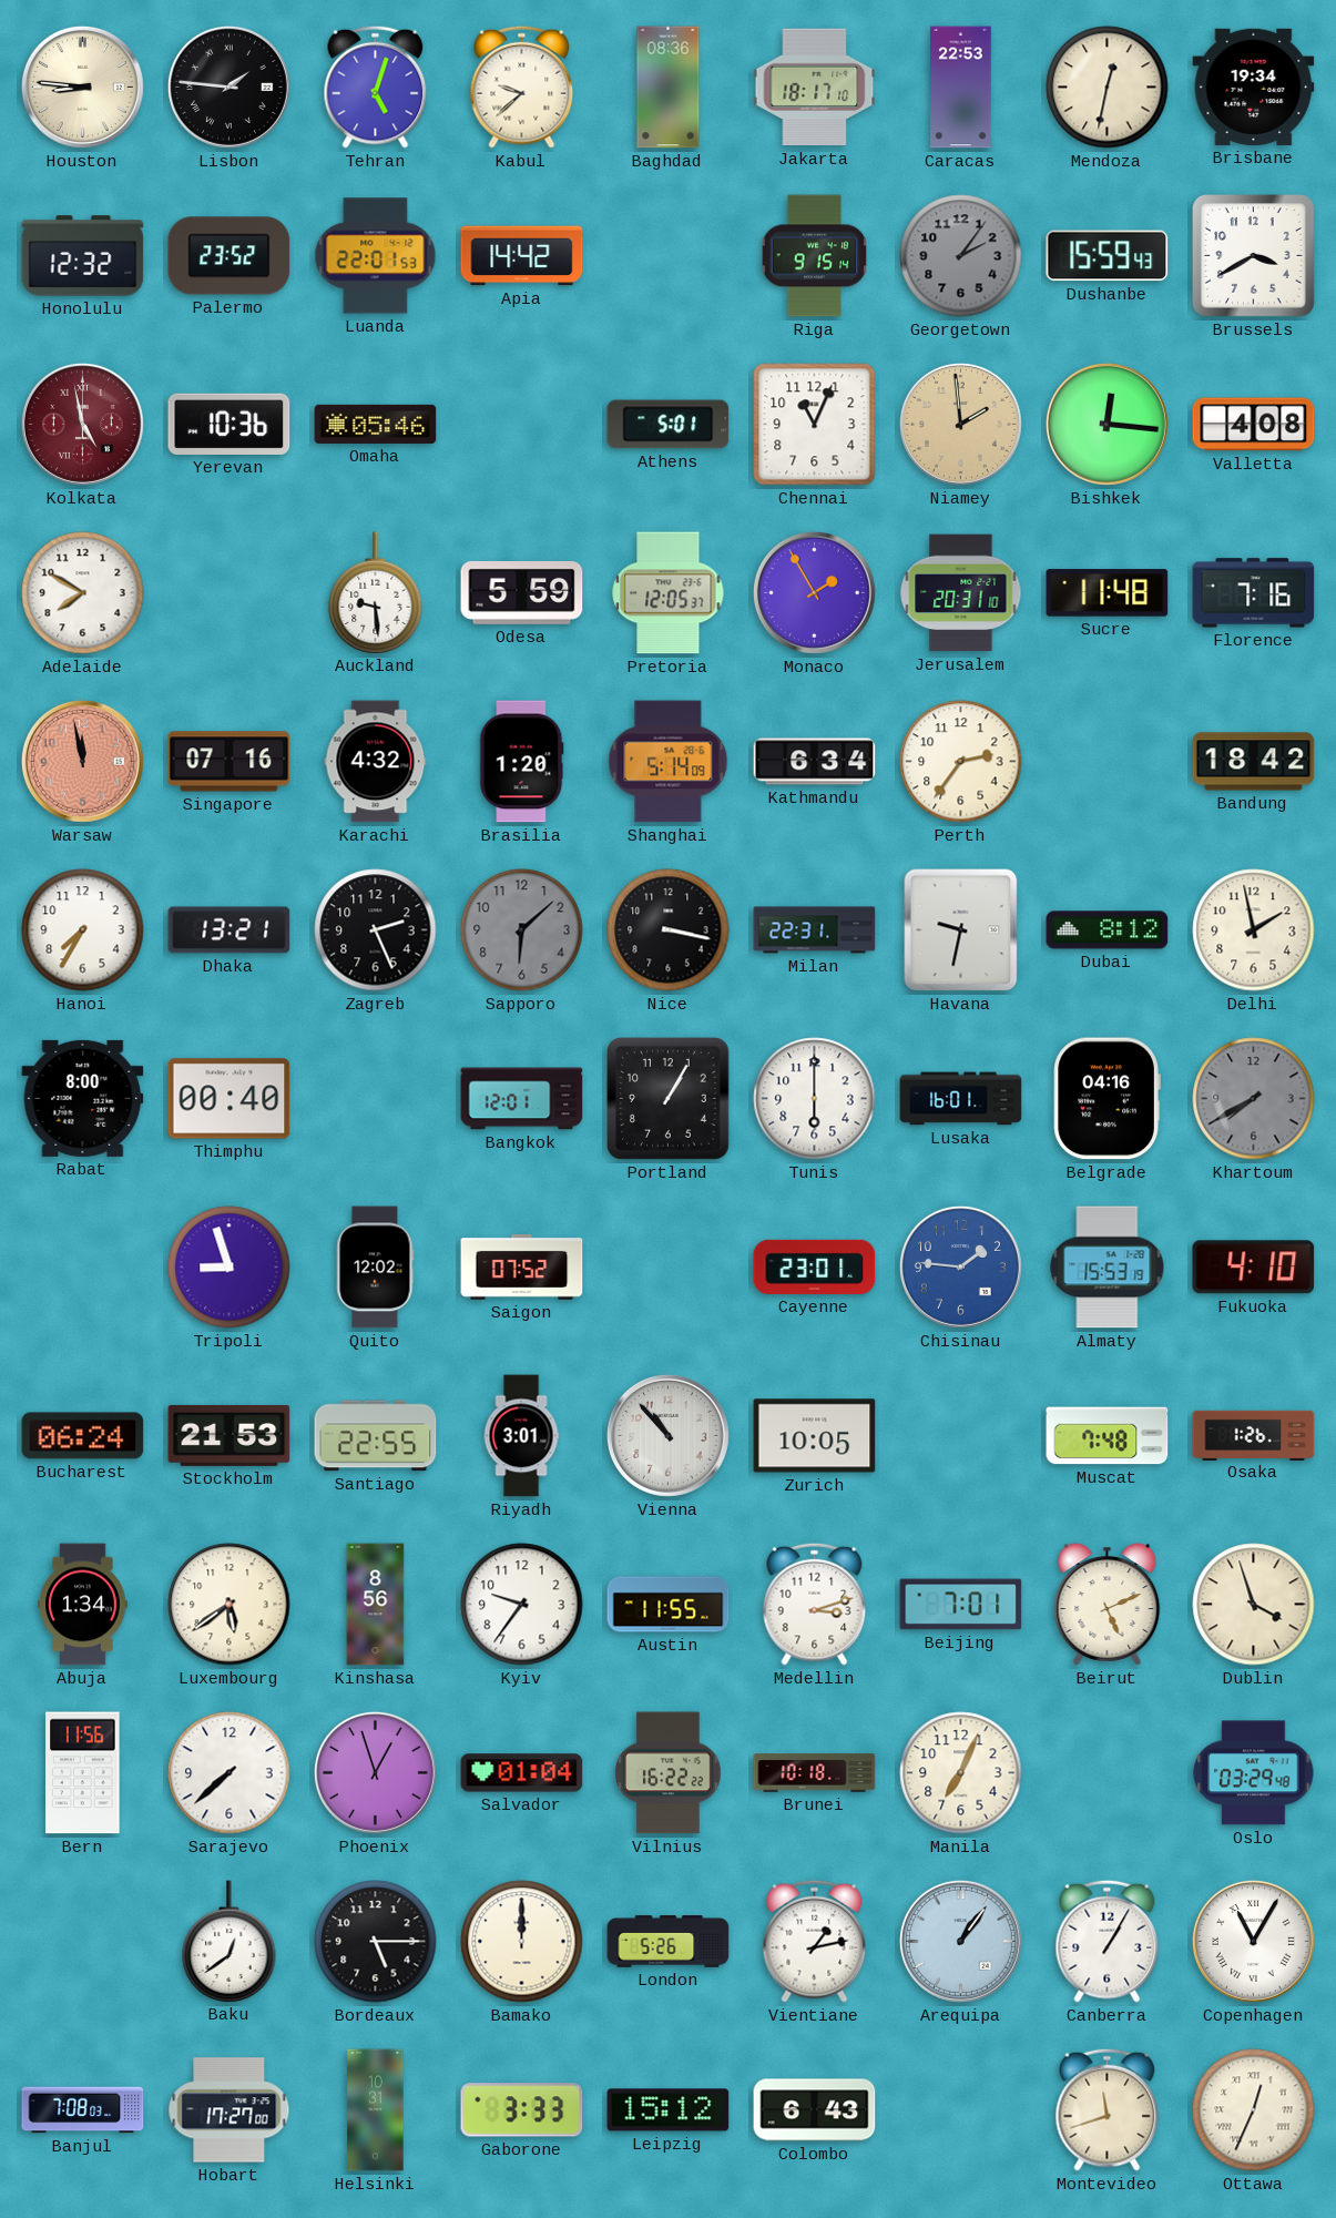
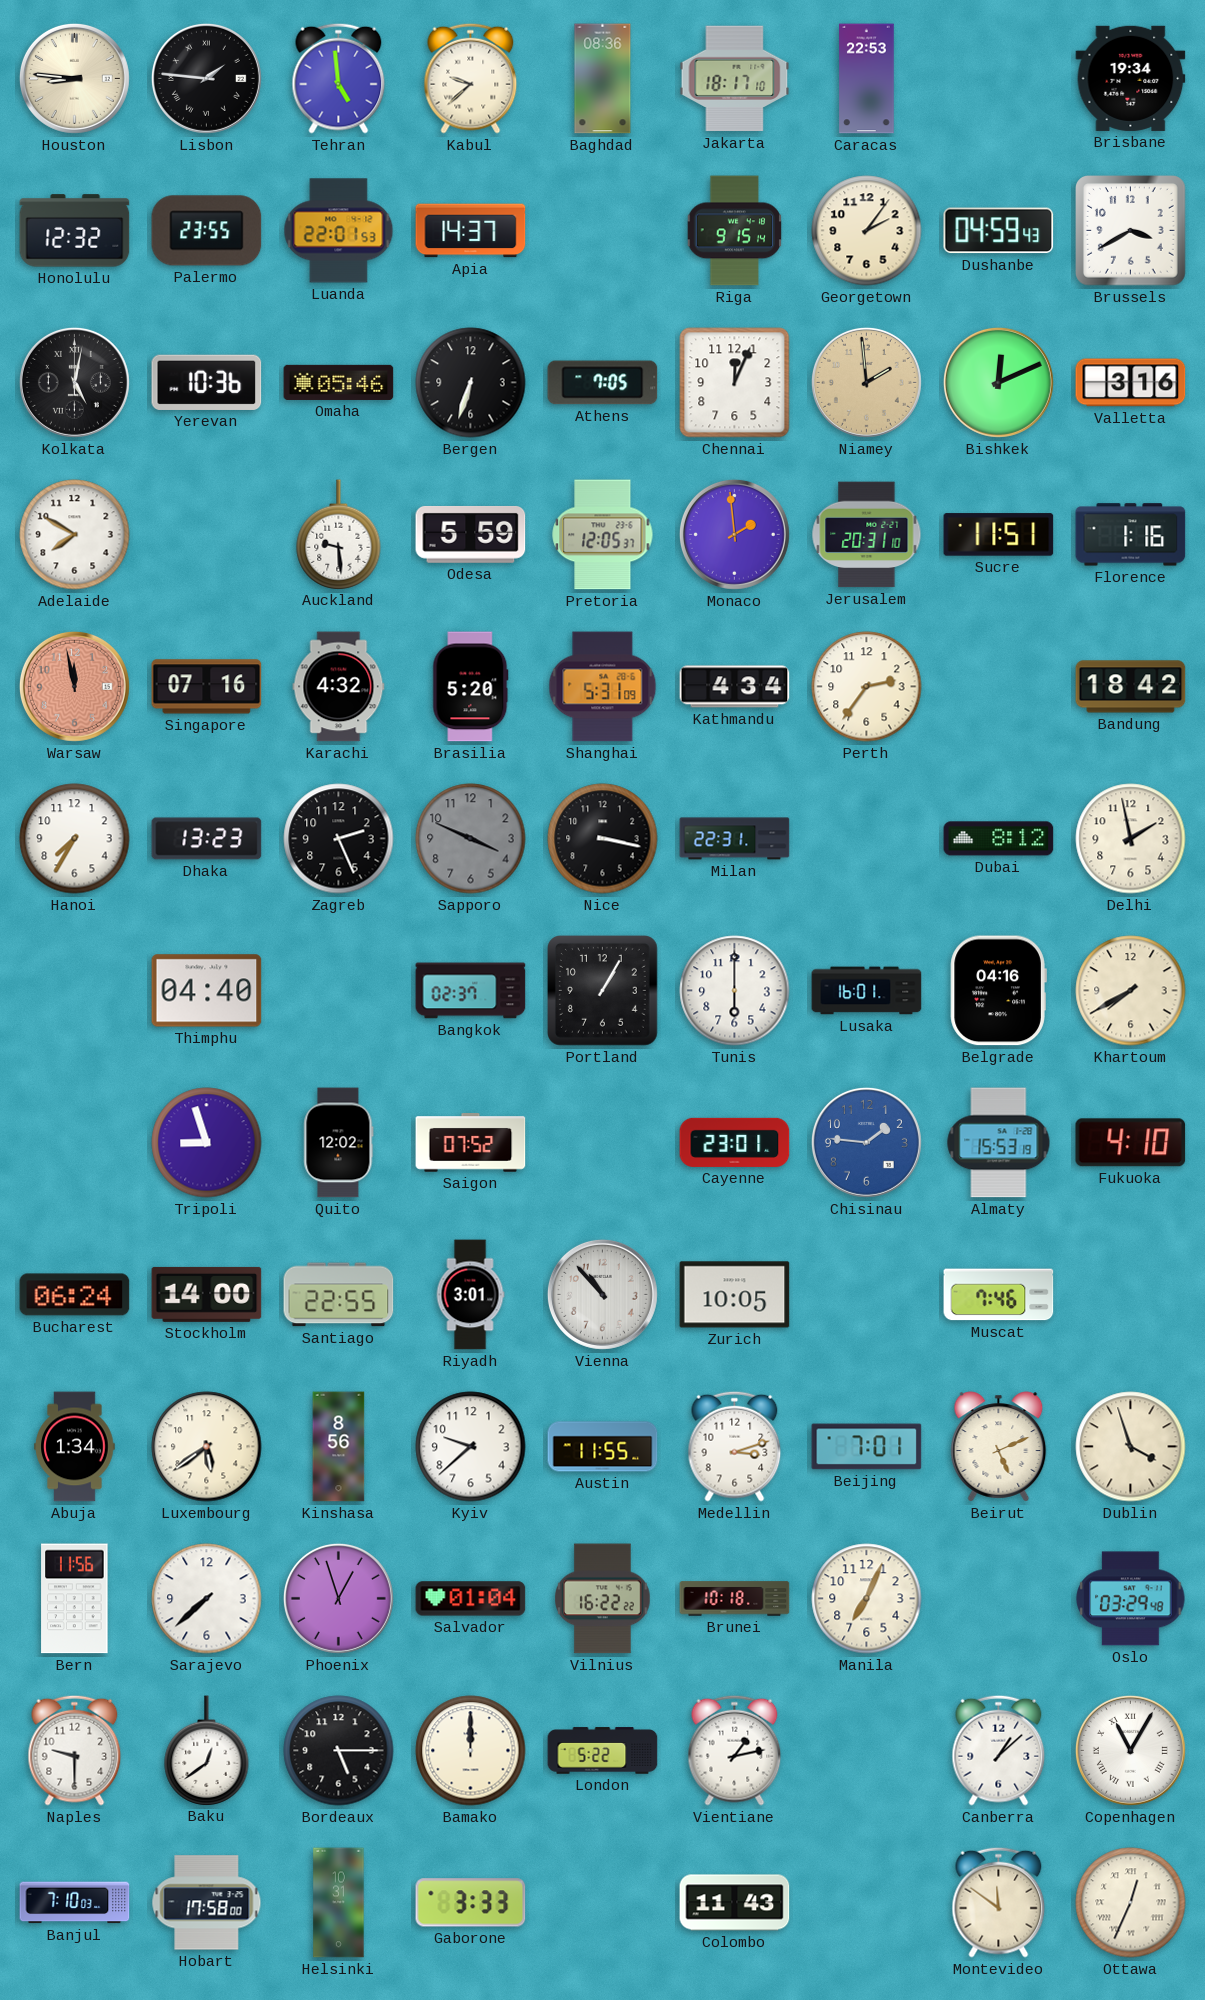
Tehran: 5:03 -> 4:59
Mendoza: 12:32 -> none
Palermo: 23:52 -> 23:55
Apia: 14:42 -> 14:37
Georgetown dial: grey -> cream
Dushanbe: 15:59 -> 04:59
Kolkata: 4:58 -> 5:02
Kolkata dial: burgundy -> black
Bergen: none -> 6:33
Athens: 5:01 -> 7:05
Chennai: 11:04 -> 12:04
Bishkek: 12:16 -> 12:11
Valletta: 4:08 -> 3:16
Monaco: 1:55 -> 1:59
Sucre: 11:48 -> 11:51
Florence: 7:16 -> 1:16
Brasilia: 1:20 -> 5:20
Shanghai: 5:14 -> 5:31
Kathmandu: 6:34 -> 4:34
Dhaka: 13:21 -> 13:23
Sapporo: 6:08 -> 3:49
Havana: 9:32 -> none
Rabat: 8:00 -> none
Thimphu: 00:40 -> 04:40
Bangkok: 12:01 -> 02:37
Khartoum dial: grey -> cream
Stockholm: 21:53 -> 14:00
Muscat: 7:48 -> 7:46
Osaka: 1:26 -> none
Kyiv: 9:36 -> 9:38
Naples: none -> 9:30
London: 5:26 -> 5:22
Arequipa: 1:06 -> none
Canberra: 1:05 -> 1:08
Banjul: 7:08 -> 7:10
Hobart: 17:27 -> 17:58
Leipzig: 15:12 -> none
Colombo: 6:43 -> 11:43
Montevideo: 11:42 -> 11:51
